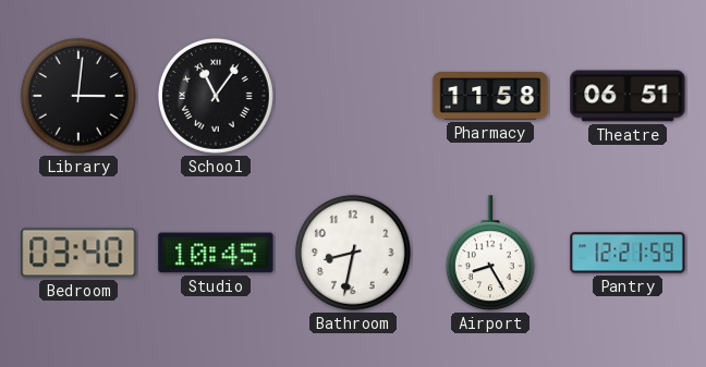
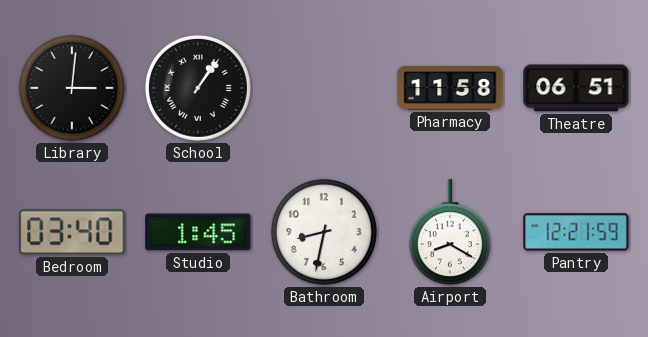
School: 11:06 -> 1:06
Studio: 10:45 -> 1:45
Airport: 8:25 -> 8:20
